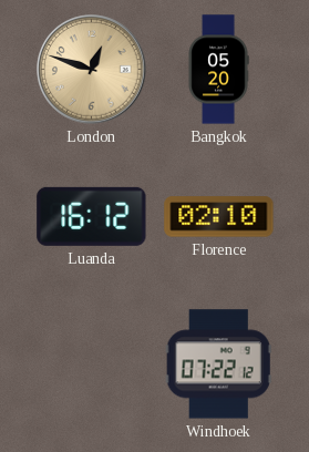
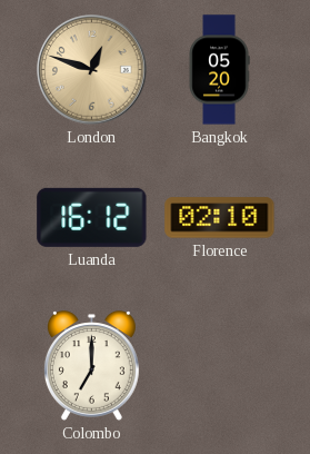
Colombo: none -> 7:00
Windhoek: 07:22 -> none
